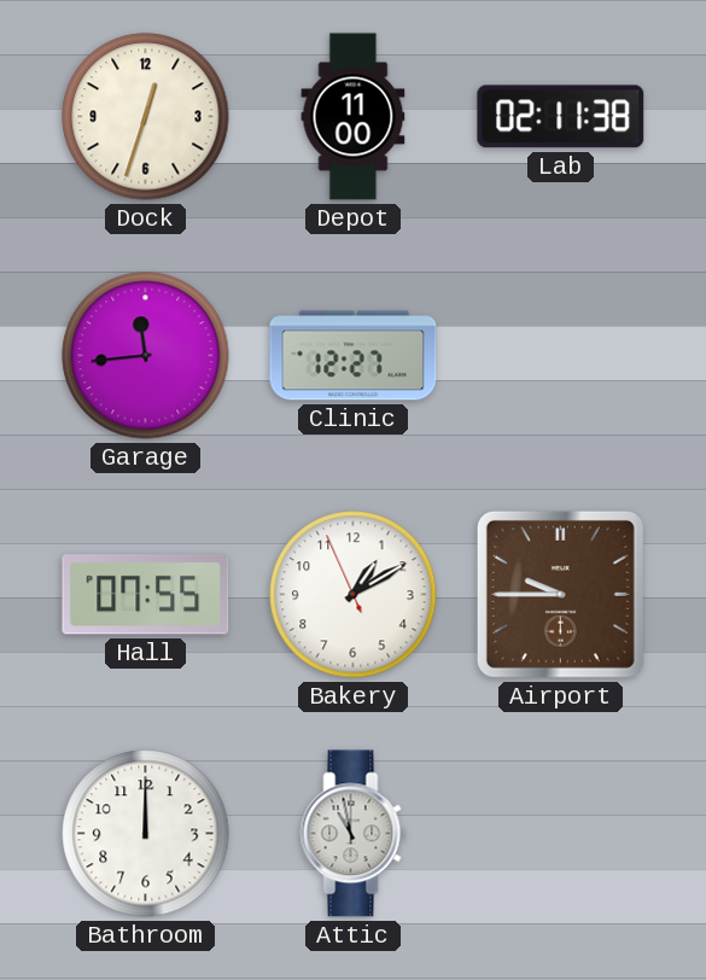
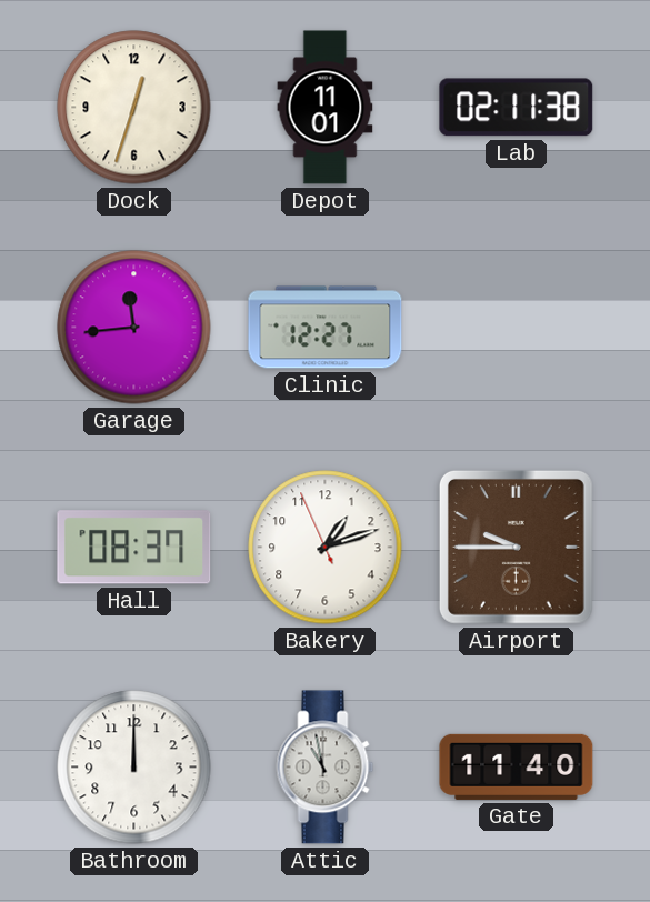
Depot: 11:00 -> 11:01
Hall: 07:55 -> 08:37
Bakery: 1:09 -> 1:11
Gate: none -> 11:40
